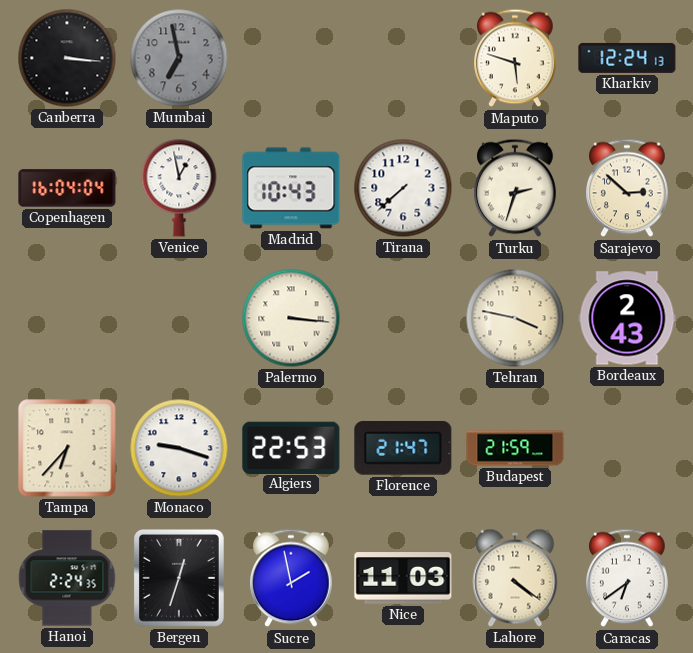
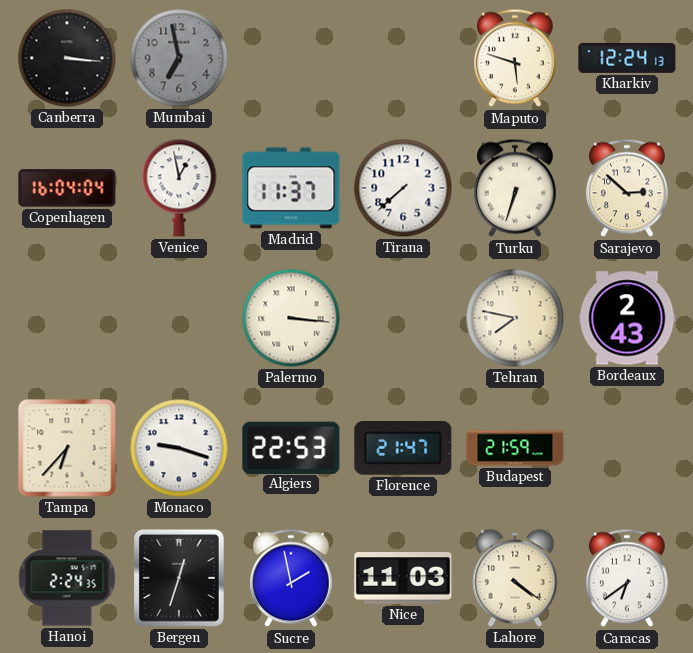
Madrid: 10:43 -> 11:37
Turku: 2:33 -> 6:33
Tehran: 3:47 -> 7:47
